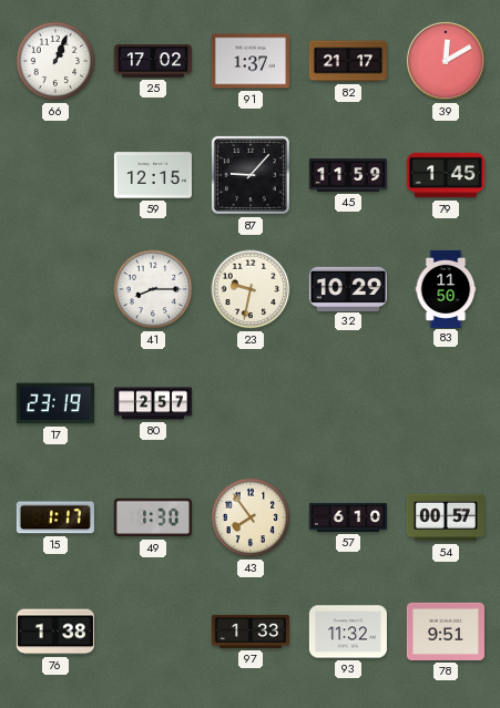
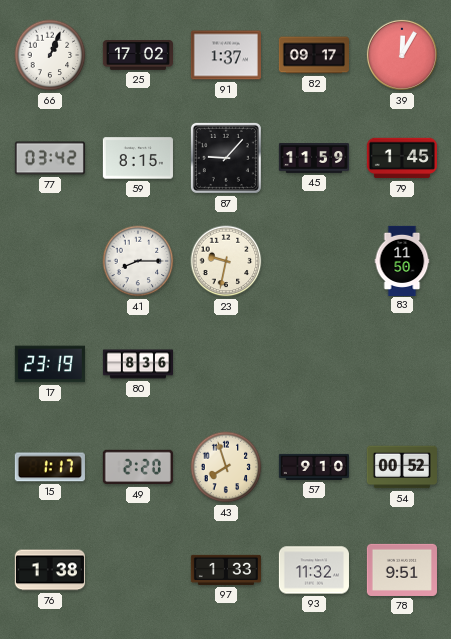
82: 21:17 -> 09:17
39: 12:10 -> 12:05
77: none -> 03:42
59: 12:15 -> 8:15
32: 10:29 -> none
80: 2:57 -> 8:36
49: 1:30 -> 2:20
43: 7:54 -> 7:57
57: 6:10 -> 9:10
54: 00:57 -> 00:52
